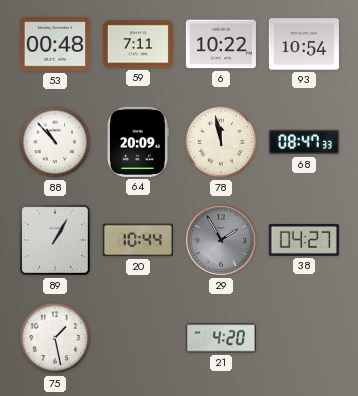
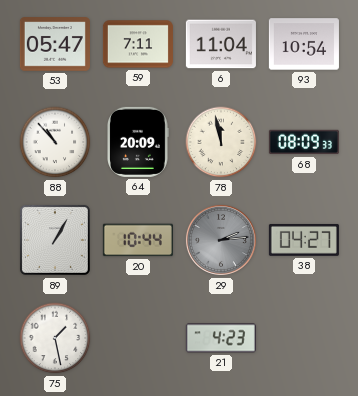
53: 00:48 -> 05:47
6: 10:22 -> 11:04
68: 08:47 -> 08:09
29: 1:55 -> 2:14
21: 4:20 -> 4:23
